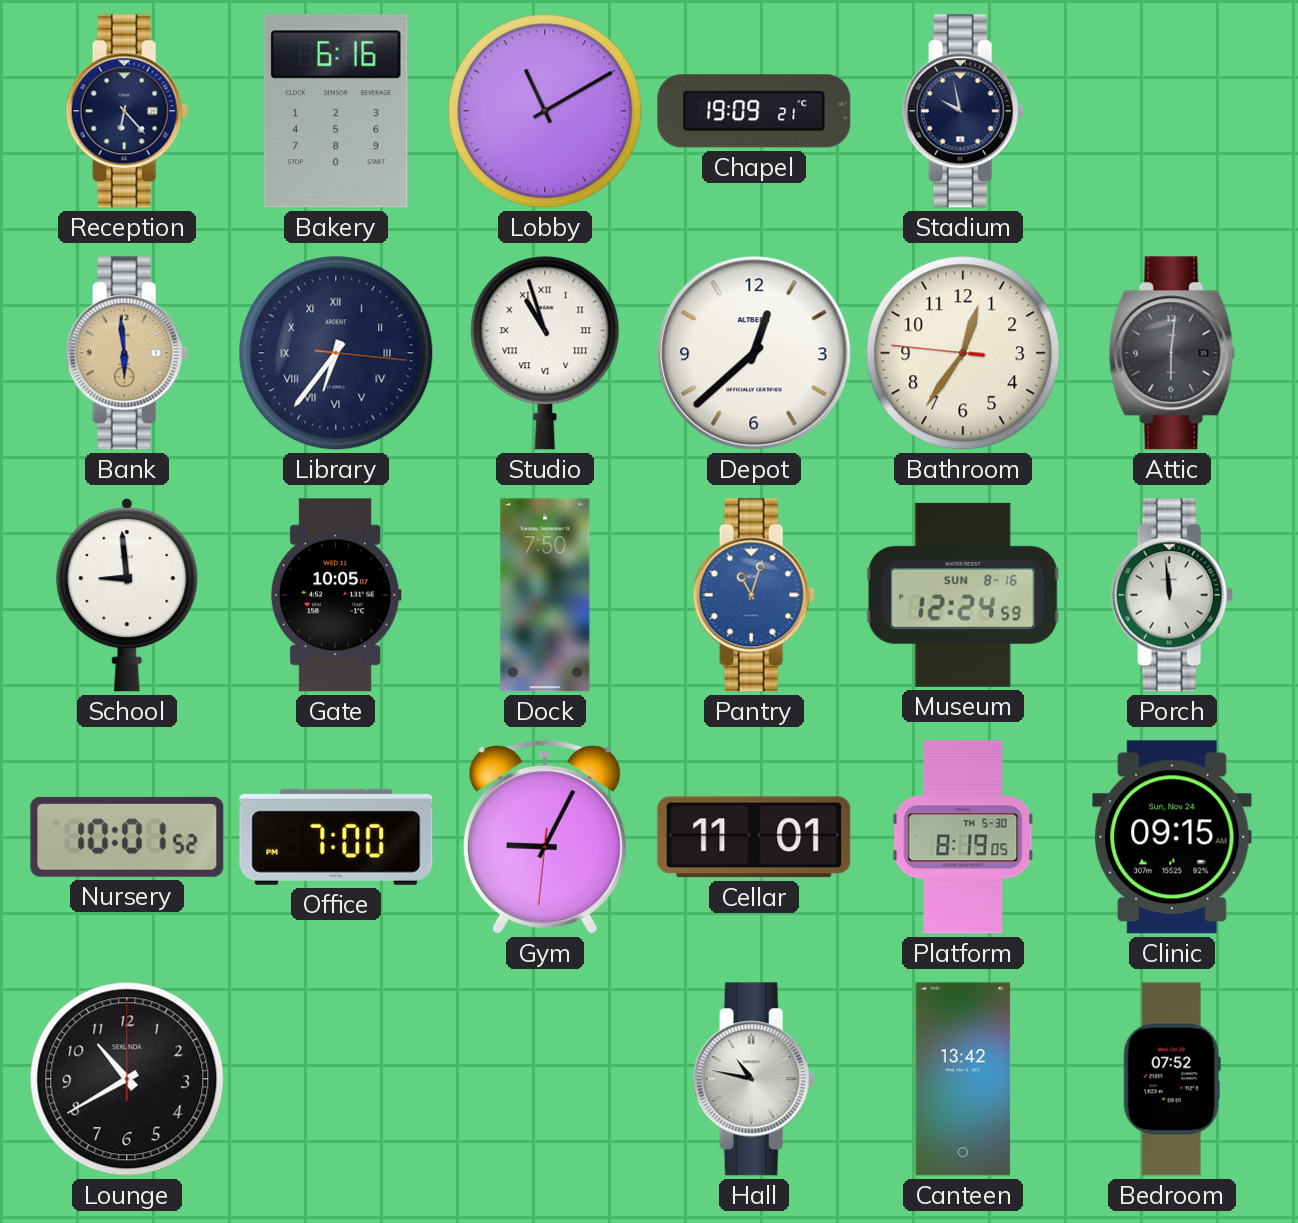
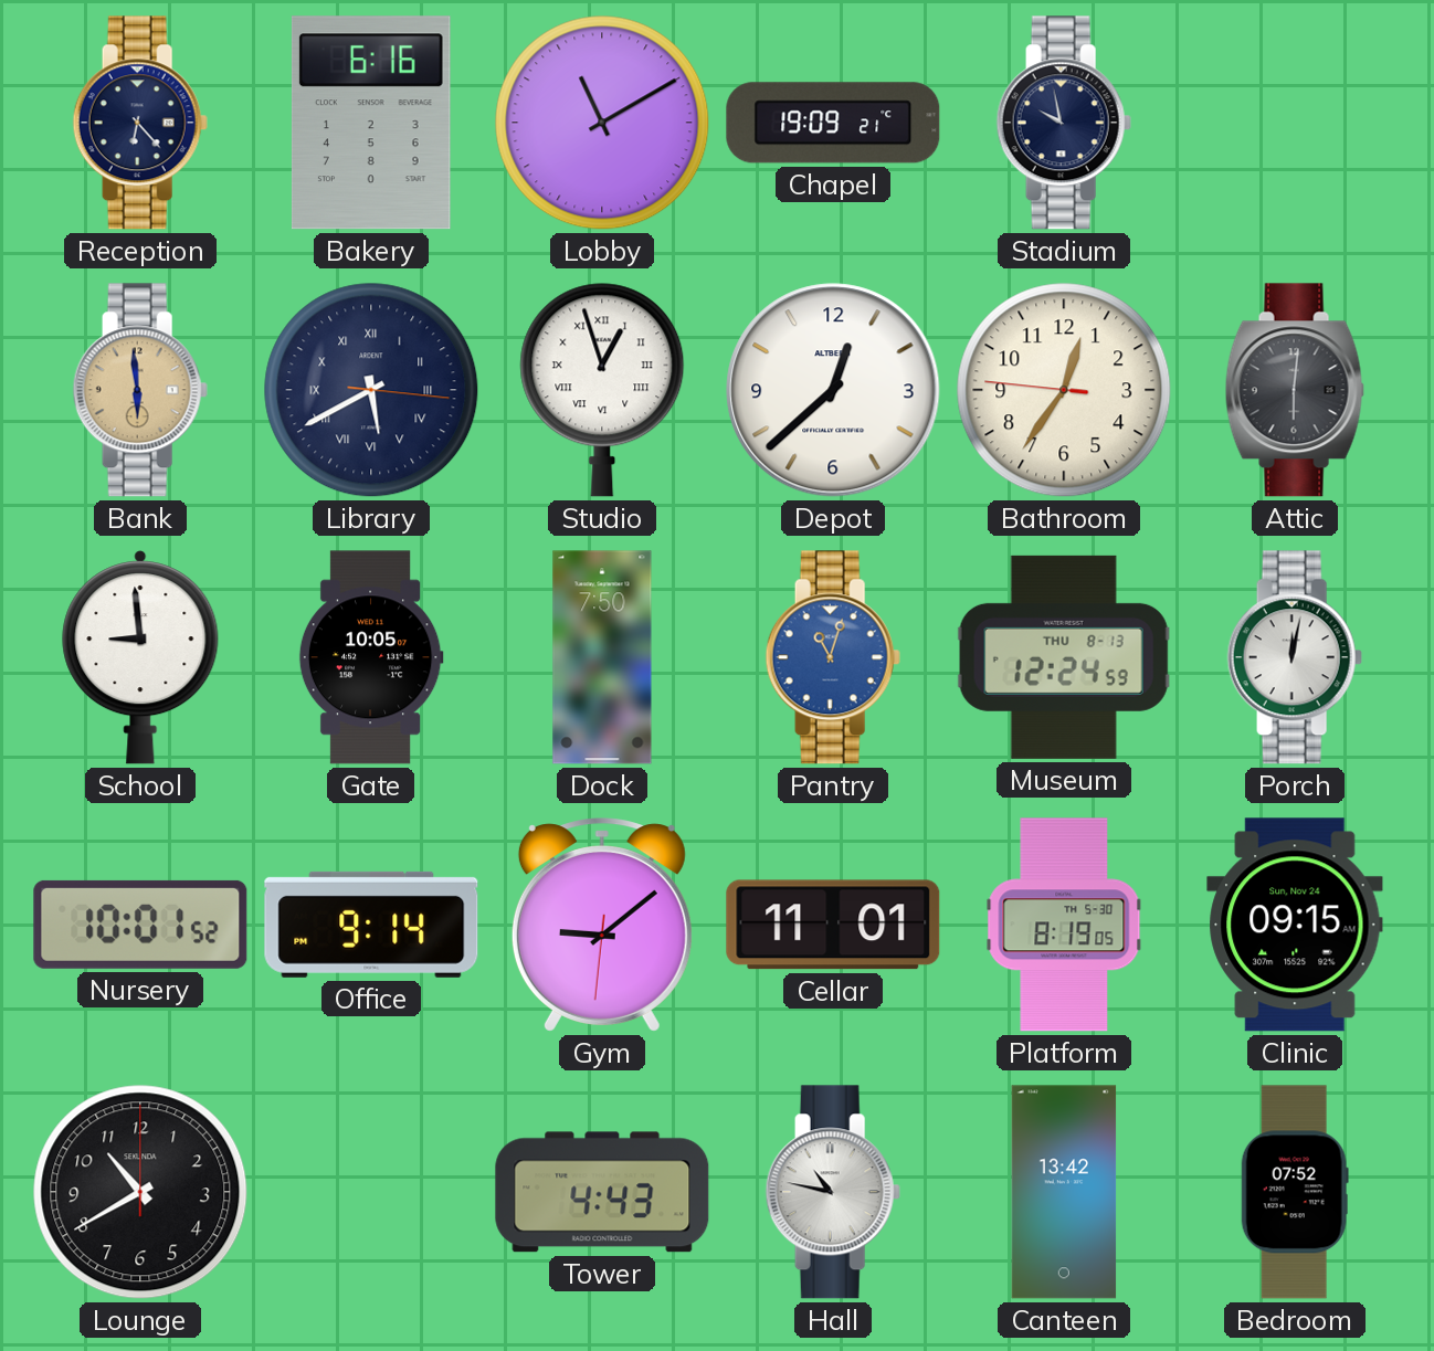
Library: 6:36 -> 5:40
Studio: 10:57 -> 12:57
Museum date: SUN 8-16 -> THU 8-13
Porch: 11:59 -> 12:02
Office: 7:00 -> 9:14
Gym: 9:04 -> 9:08
Tower: none -> 4:43
